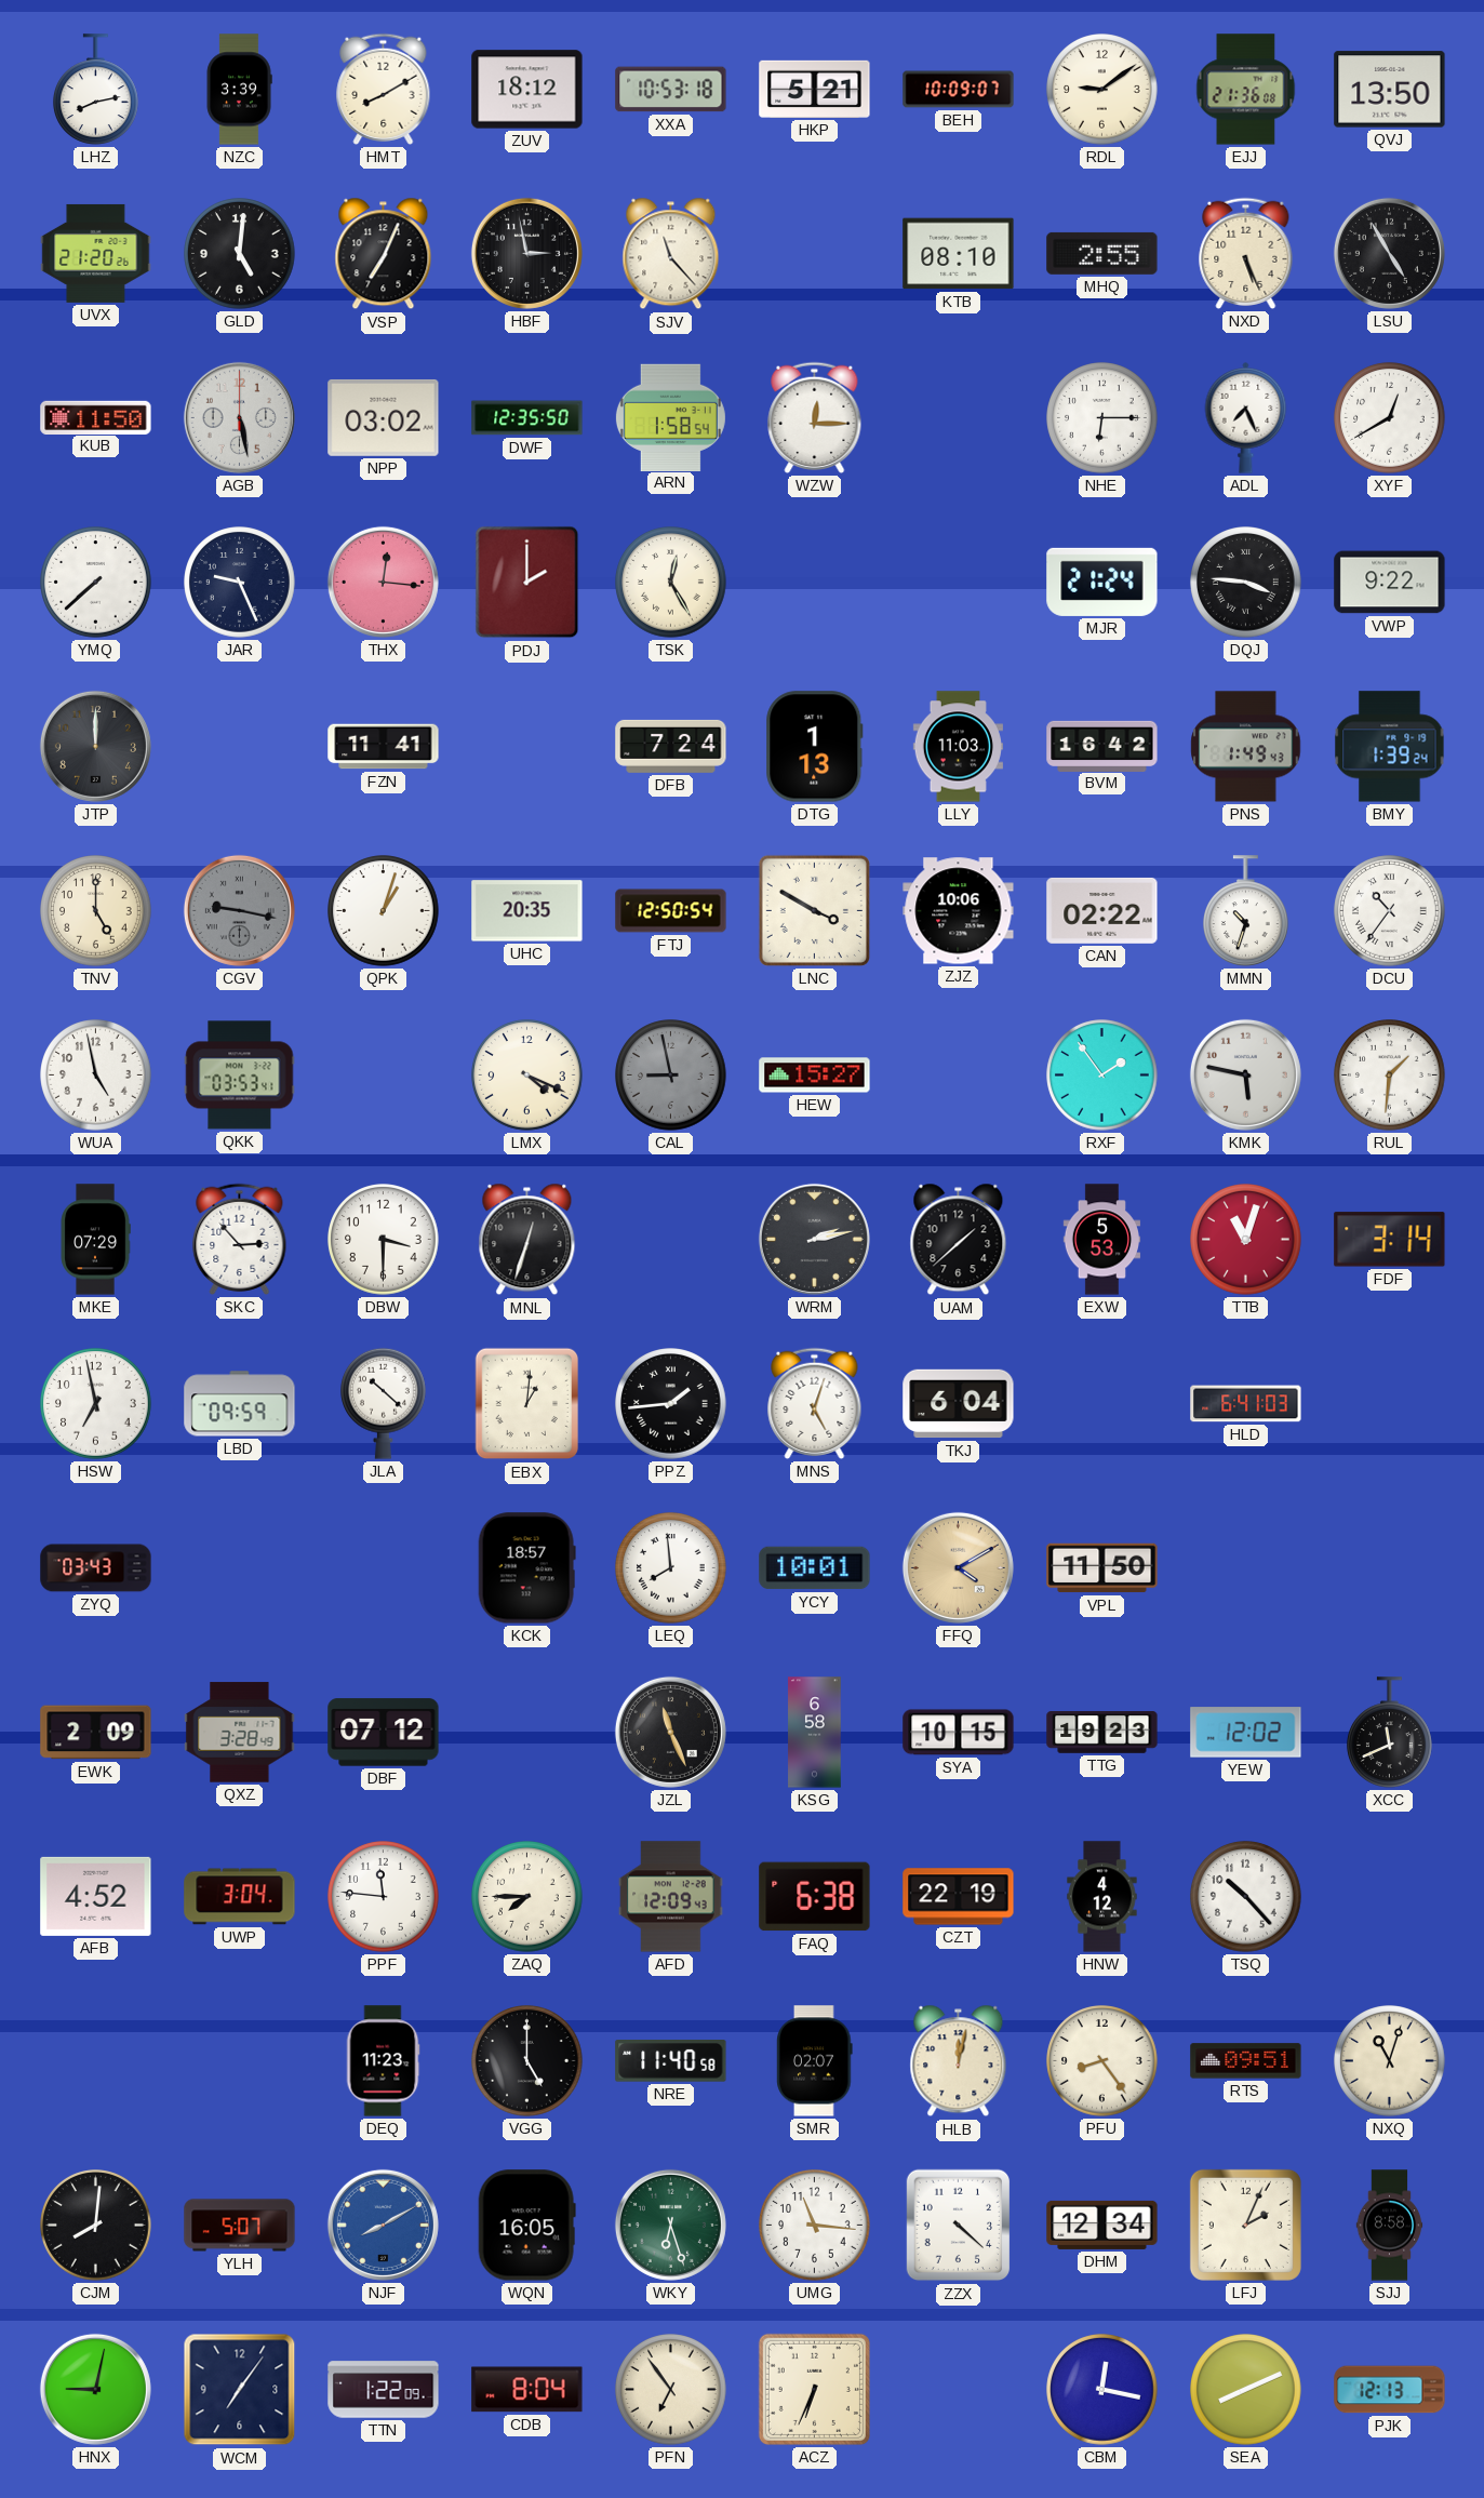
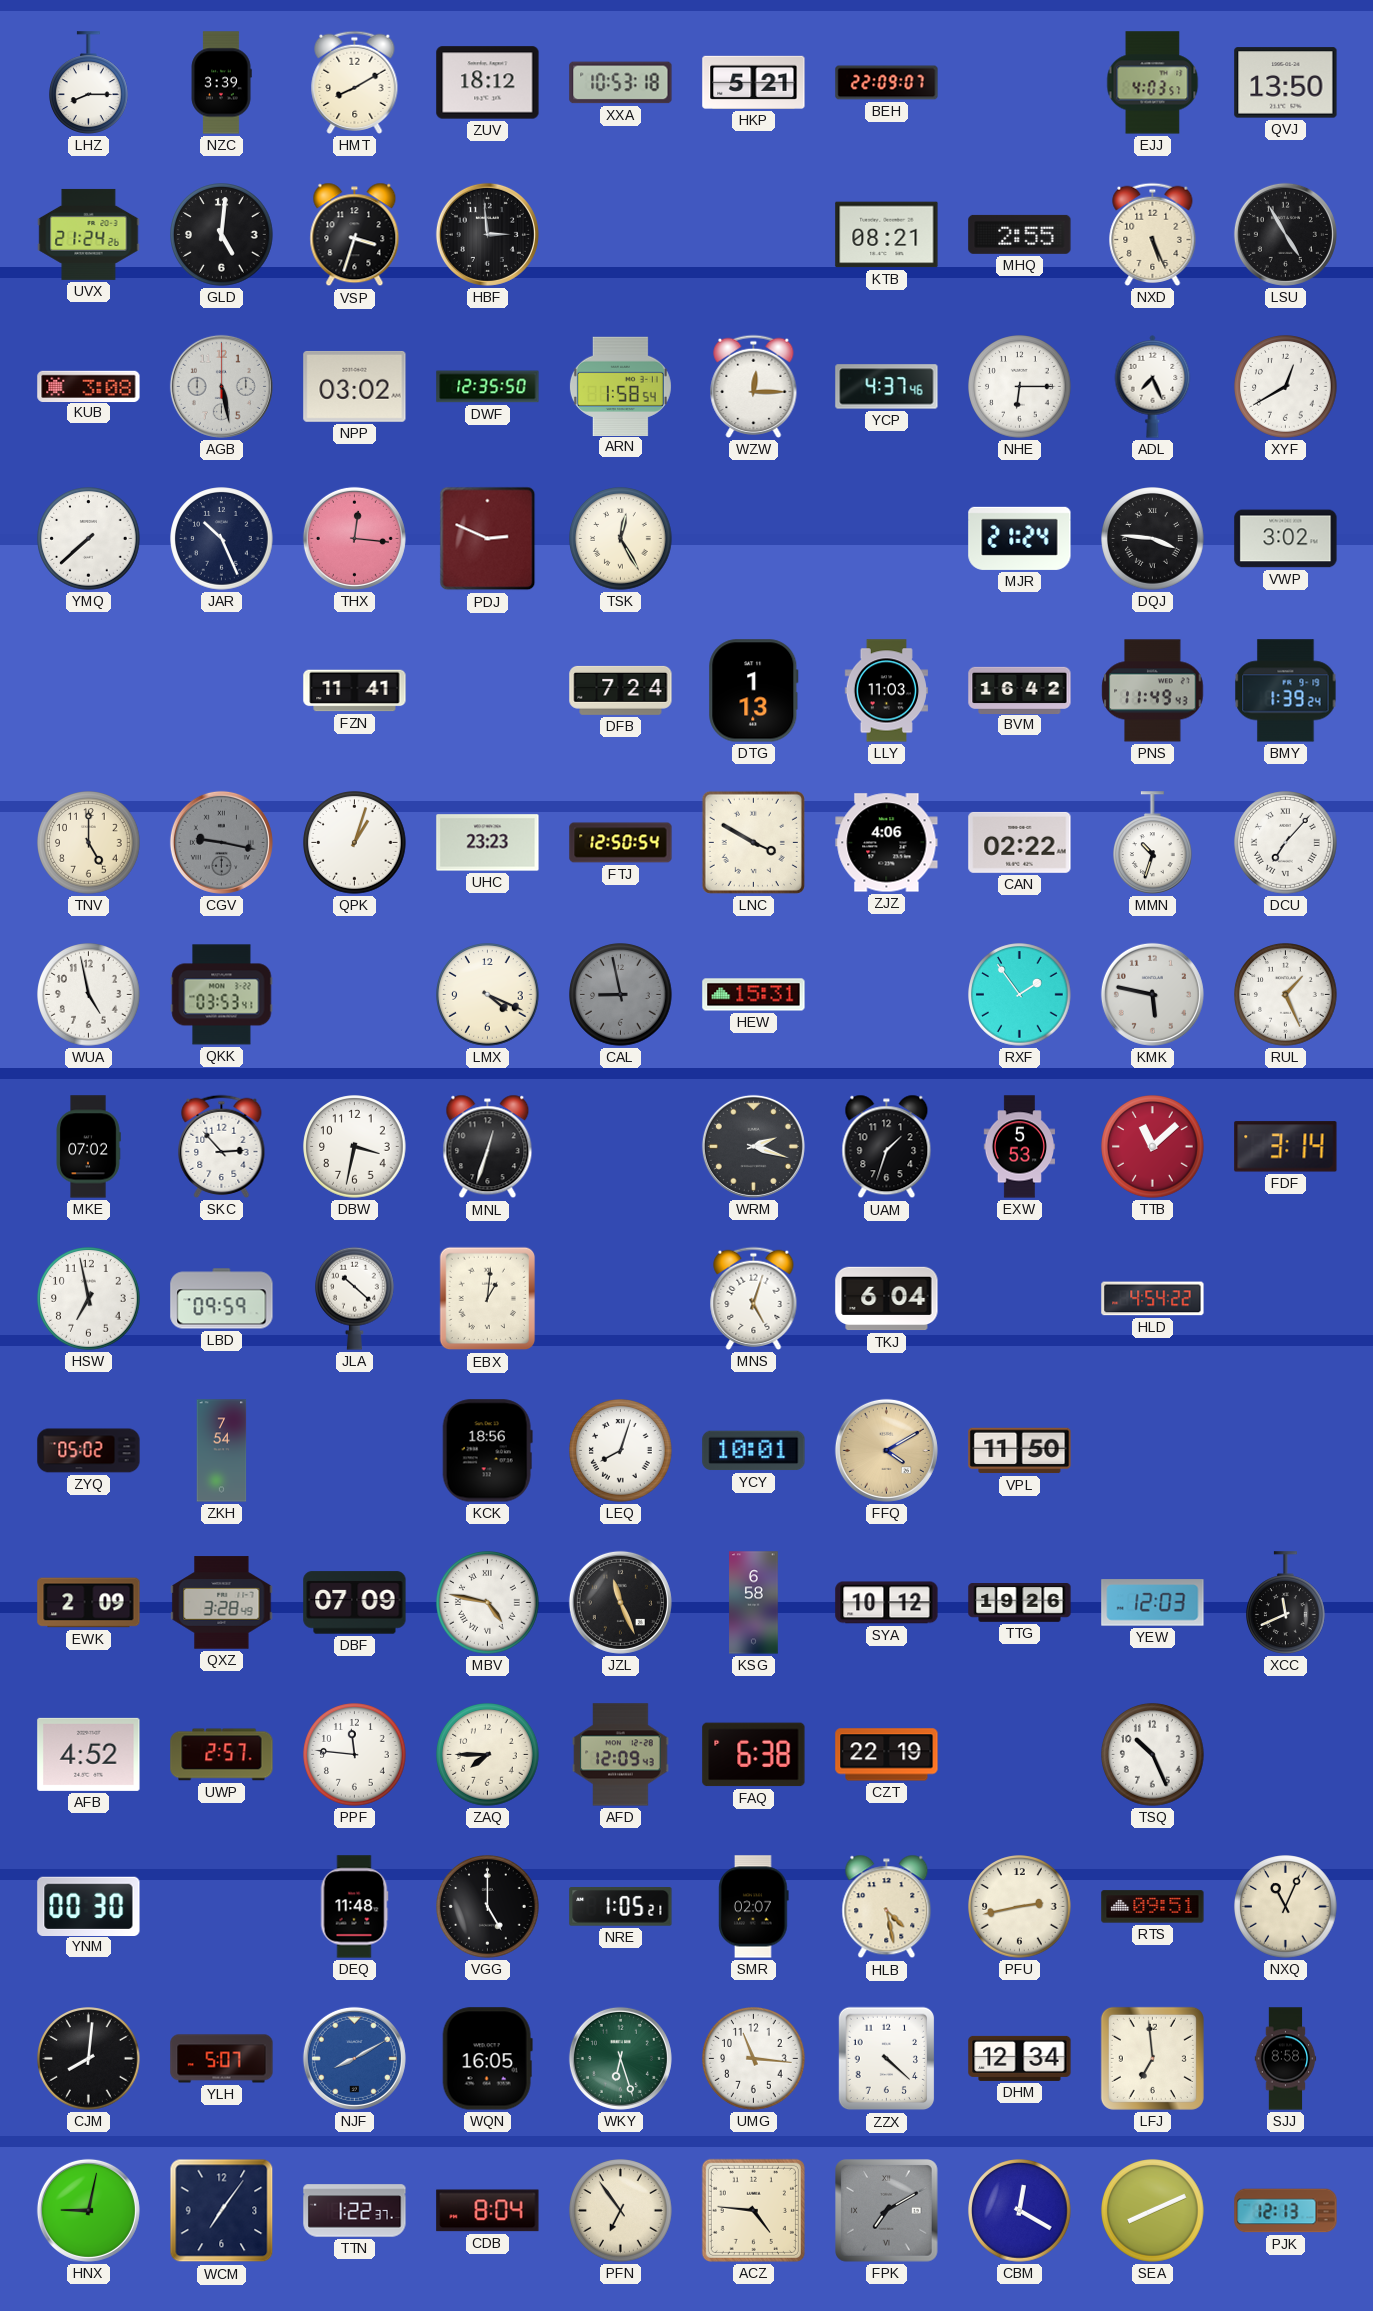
LHZ: 8:13 -> 8:15
BEH: 10:09 -> 22:09
RDL: 9:09 -> none
EJJ: 21:36 -> 4:03
UVX: 21:20 -> 21:24
VSP: 7:04 -> 3:33
HBF: 2:58 -> 2:59
SJV: 11:23 -> none
KTB: 08:10 -> 08:21
KUB: 11:50 -> 3:08
YCP: none -> 4:37
JAR: 9:26 -> 10:26
PDJ: 2:00 -> 2:49
VWP: 9:22 -> 3:02
JTP: 12:00 -> none
PNS: 1:49 -> 11:49
UHC: 20:35 -> 23:23
ZJZ: 10:06 -> 4:06
DCU: 10:36 -> 7:07
HEW: 15:27 -> 15:31
RUL: 1:31 -> 1:26
MKE: 07:29 -> 07:02
DBW: 3:30 -> 3:32
WRM: 2:13 -> 2:18
UAM: 1:38 -> 1:33
TTB: 11:03 -> 11:08
PPZ: 1:44 -> none
HLD: 6:41 -> 4:54
ZYQ: 03:43 -> 05:02
ZKH: none -> 7:54
KCK: 18:57 -> 18:56
LEQ: 7:59 -> 8:03
DBF: 07:12 -> 07:09
MBV: none -> 4:47
SYA: 10:15 -> 10:12
TTG: 19:23 -> 19:26
YEW: 12:02 -> 12:03
UWP: 3:04 -> 2:57
HNW: 4:12 -> none
TSQ: 10:23 -> 10:26
YNM: none -> 00:30
DEQ: 11:23 -> 11:48
NRE: 11:40 -> 1:05
HLB: 12:02 -> 4:28
PFU: 8:24 -> 2:43
NXQ: 11:03 -> 11:04
LFJ: 2:04 -> 6:59
TTN: 1:22:09 -> 1:22:37
ACZ: 6:34 -> 4:46
FPK: none -> 7:10
CBM: 12:17 -> 12:20
